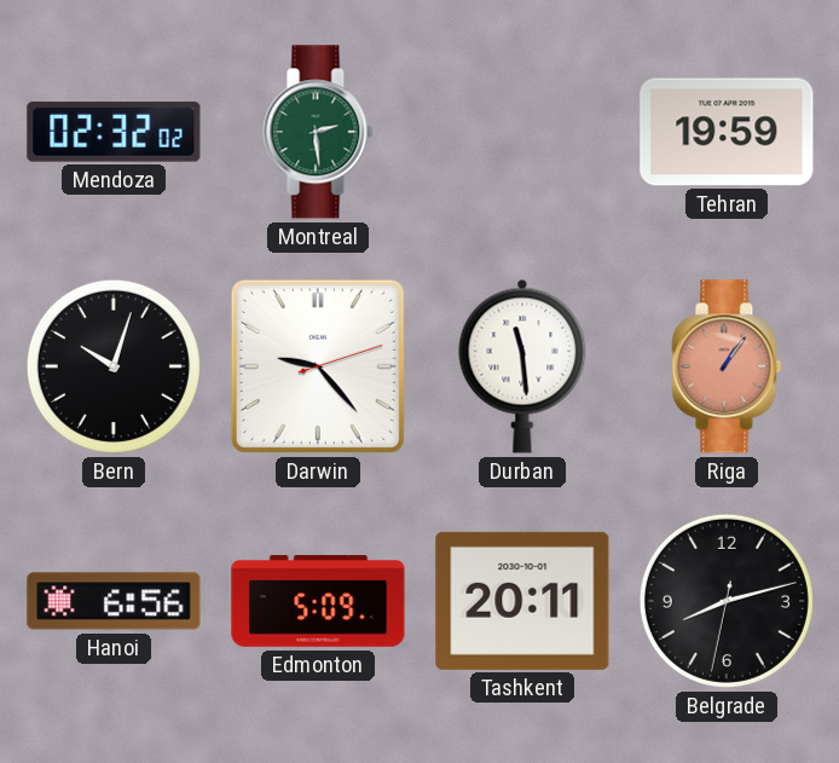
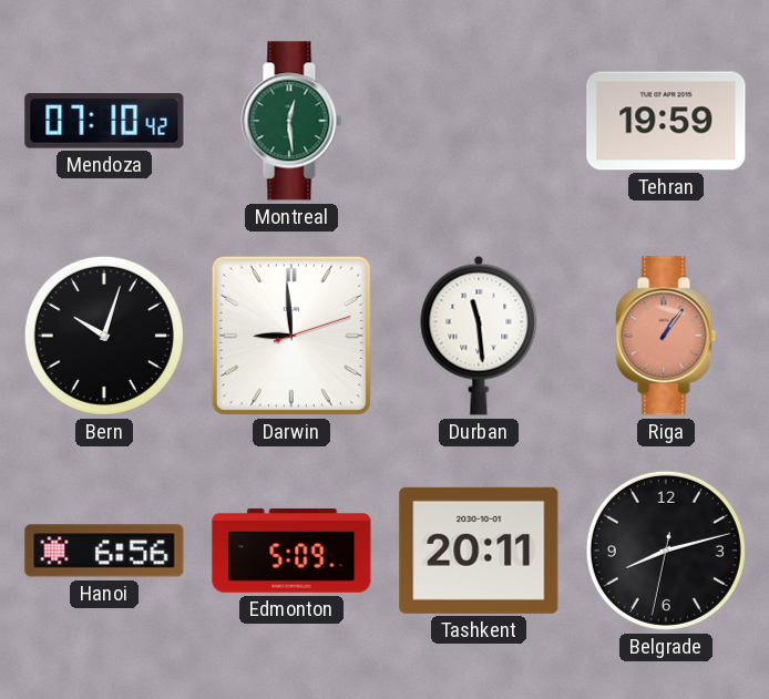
Mendoza: 02:32 -> 07:10
Montreal: 2:29 -> 12:29
Darwin: 9:23 -> 8:59
